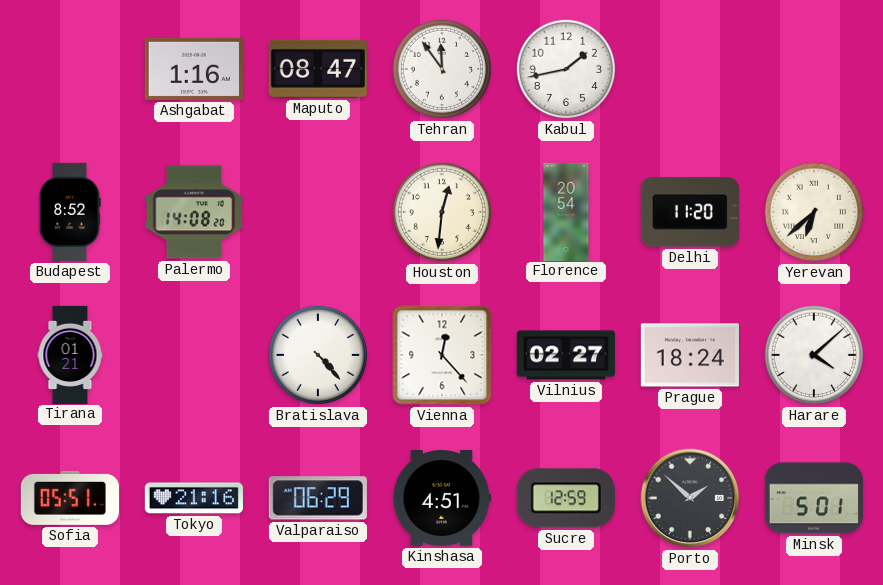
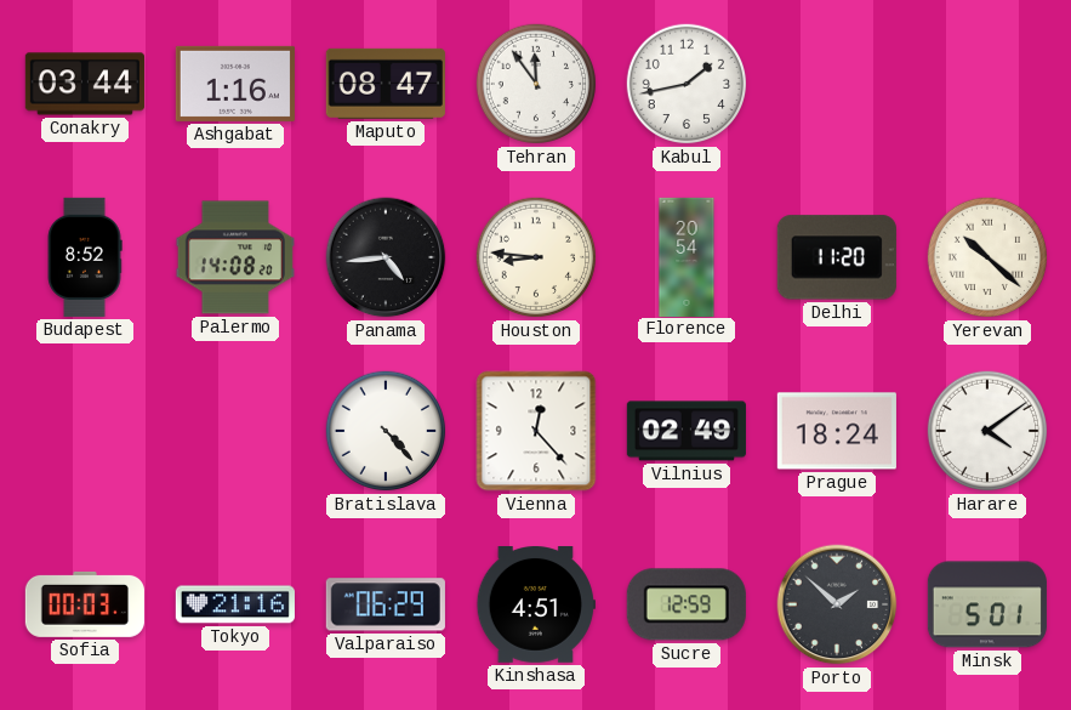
Conakry: none -> 03:44
Panama: none -> 4:44
Houston: 12:31 -> 8:46
Yerevan: 6:38 -> 10:22
Tirana: 01:21 -> none
Vilnius: 02:27 -> 02:49
Harare: 4:08 -> 4:09
Sofia: 05:51 -> 00:03
